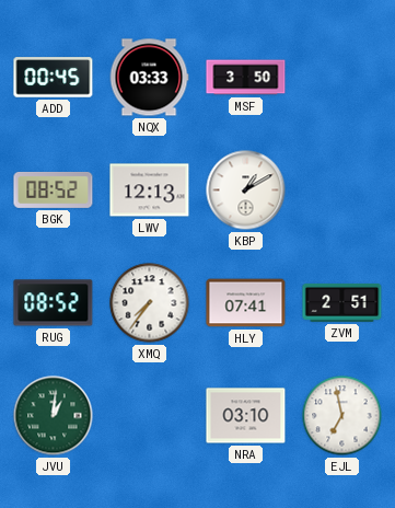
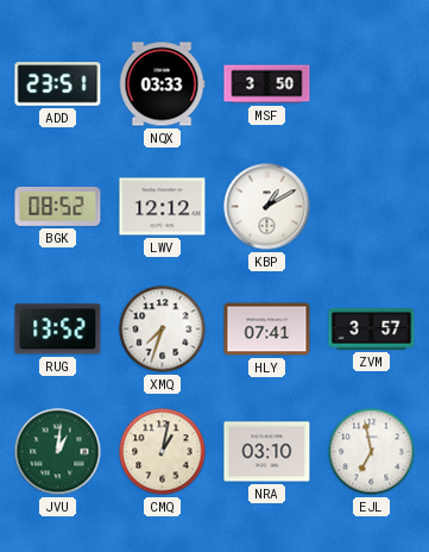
ADD: 00:45 -> 23:51
LWV: 12:13 -> 12:12
RUG: 08:52 -> 13:52
XMQ: 7:36 -> 7:33
ZVM: 2:51 -> 3:57
CMQ: none -> 1:02
